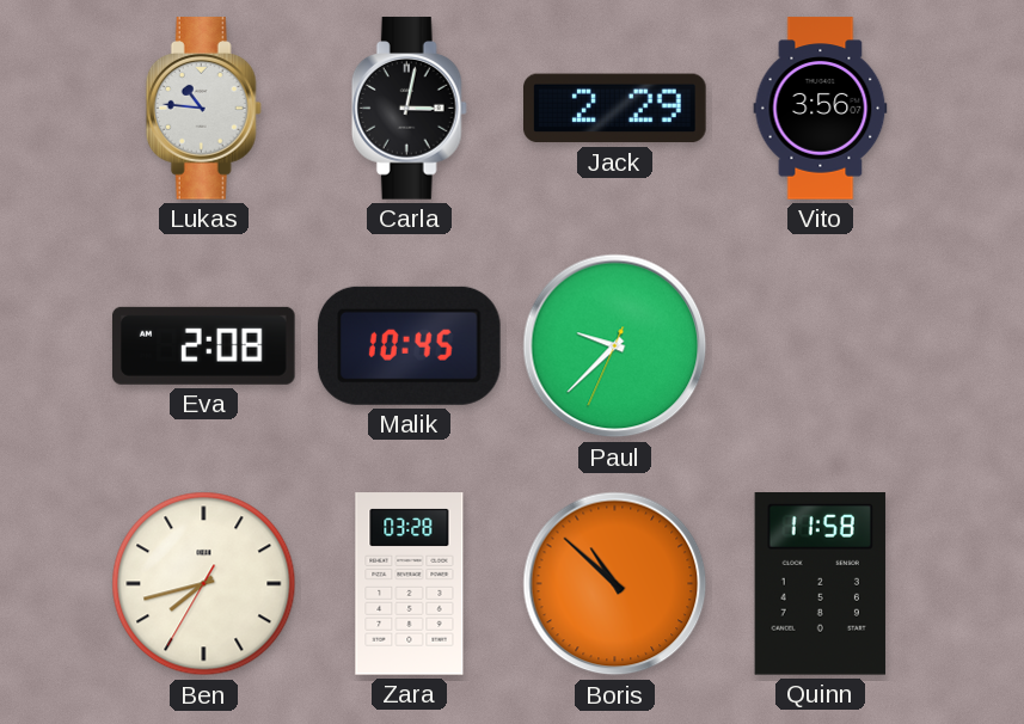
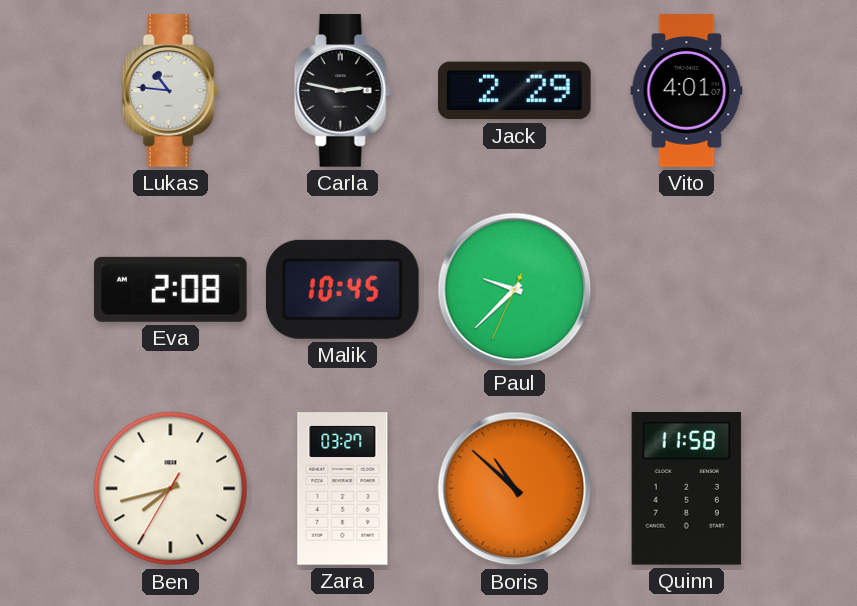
Carla: 3:02 -> 2:47
Vito: 3:56 -> 4:01
Zara: 03:28 -> 03:27
